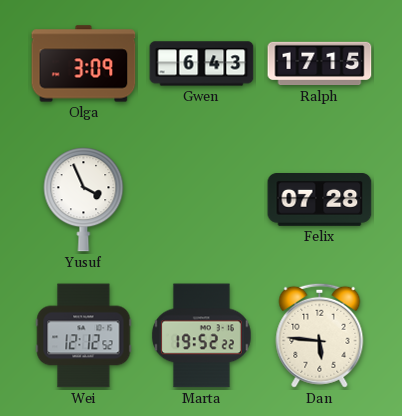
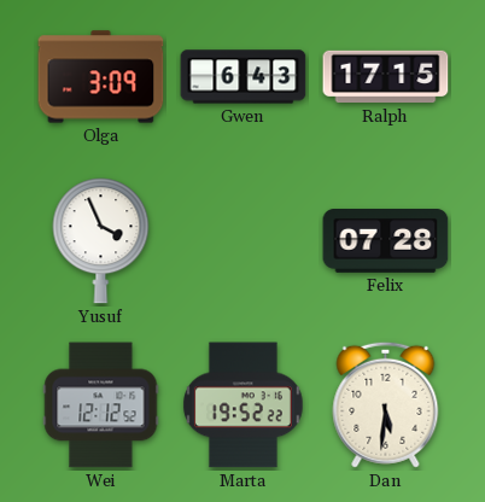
Dan: 5:46 -> 5:31
